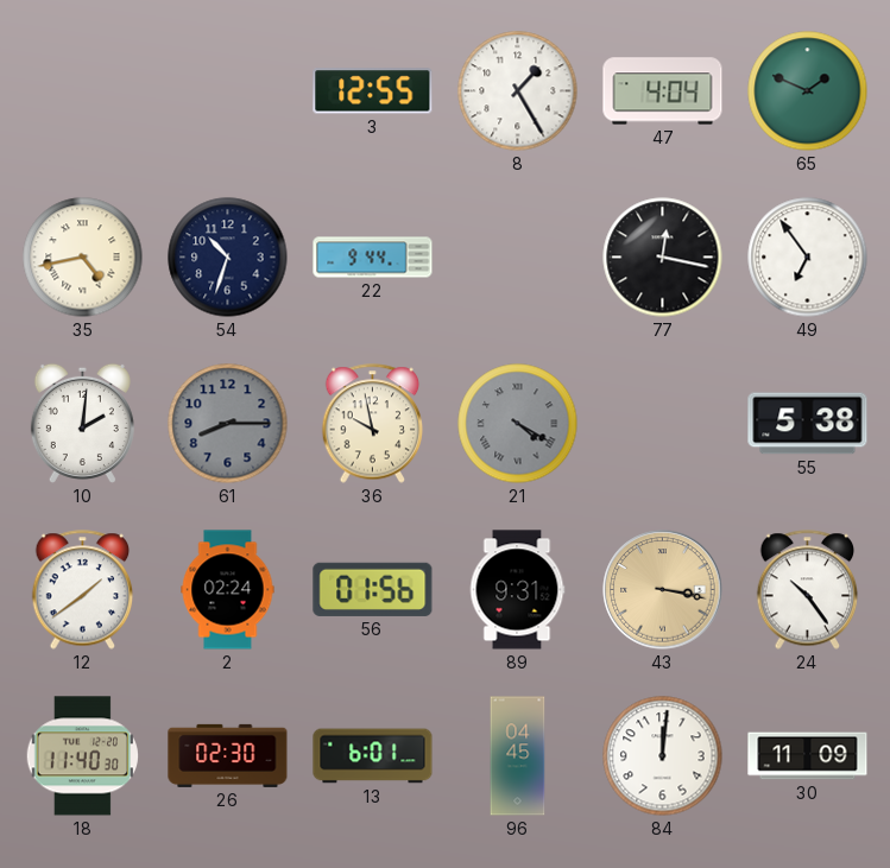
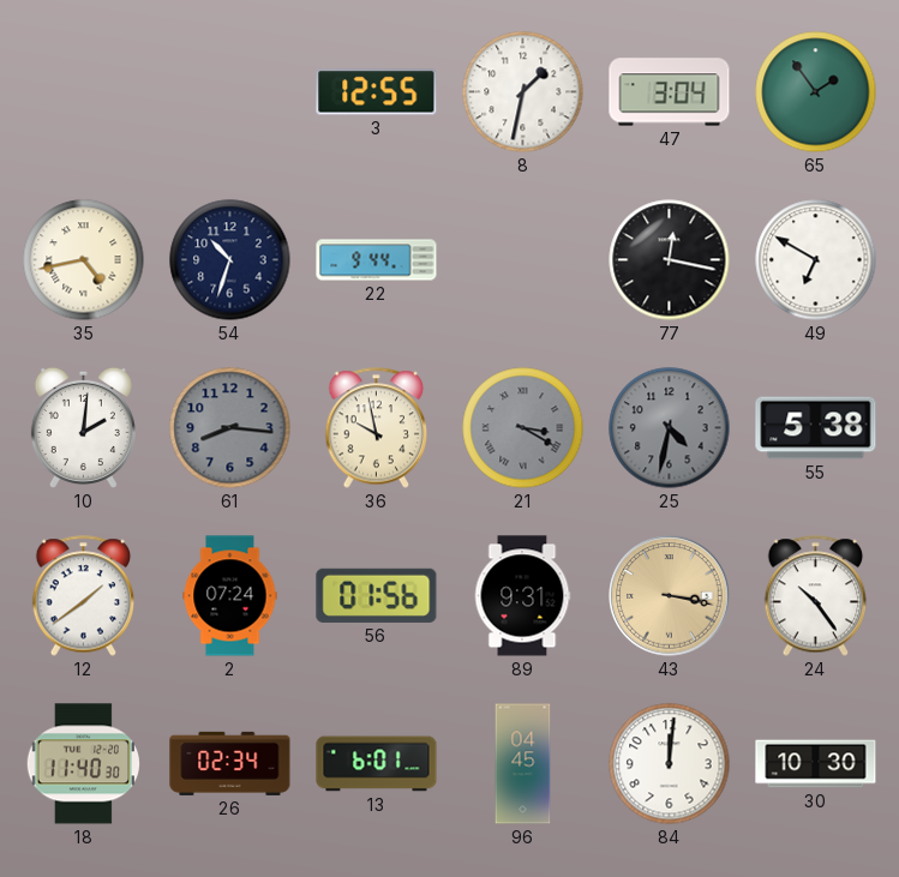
8: 1:25 -> 1:32
47: 4:04 -> 3:04
65: 1:49 -> 1:54
49: 6:54 -> 6:50
61: 8:15 -> 8:16
21: 4:20 -> 3:20
25: none -> 4:32
2: 02:24 -> 07:24
26: 02:30 -> 02:34
30: 11:09 -> 10:30
